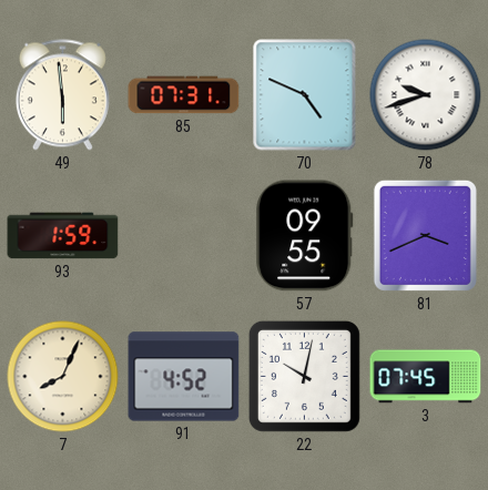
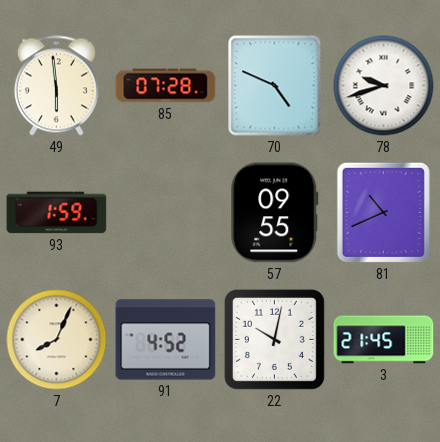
85: 07:31 -> 07:28
81: 3:41 -> 10:41
3: 07:45 -> 21:45
